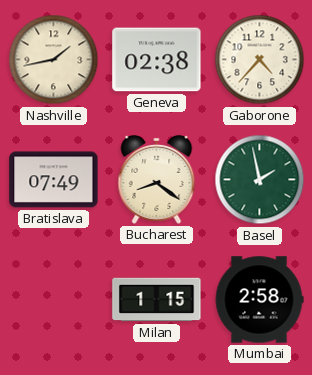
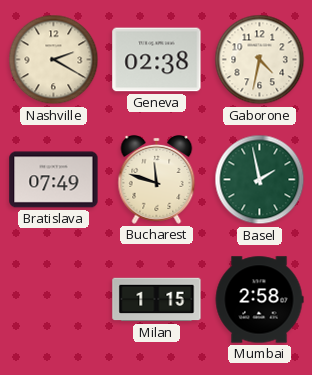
Nashville: 1:43 -> 2:20
Gaborone: 4:37 -> 4:32
Bucharest: 8:21 -> 11:48
